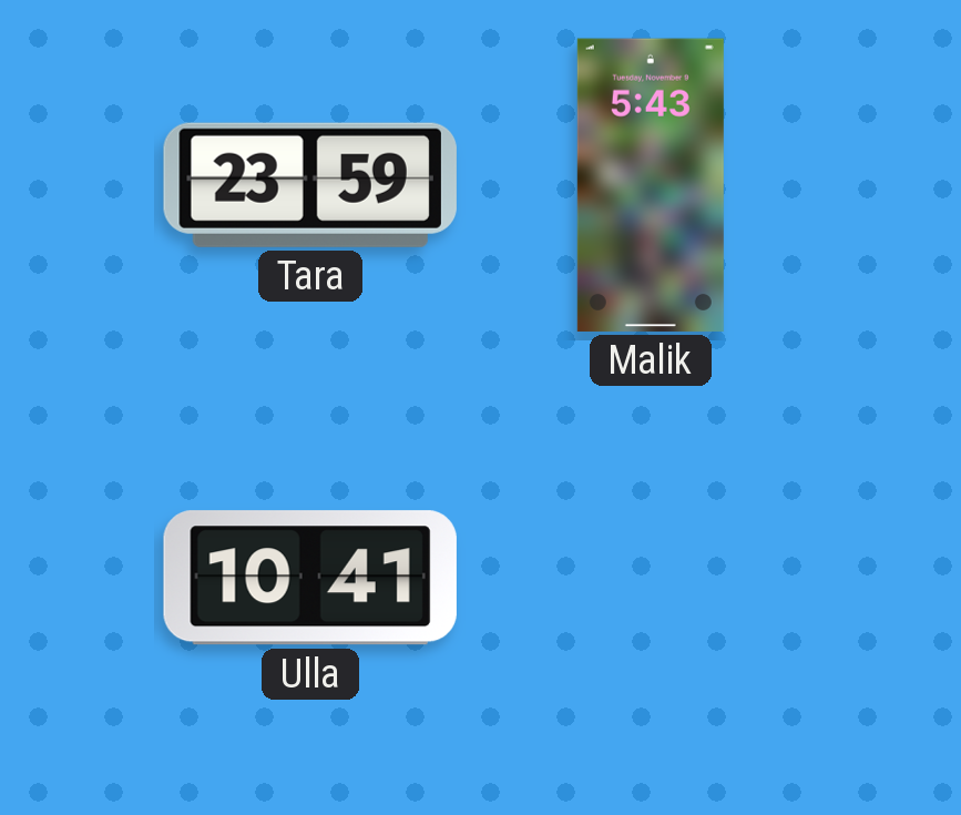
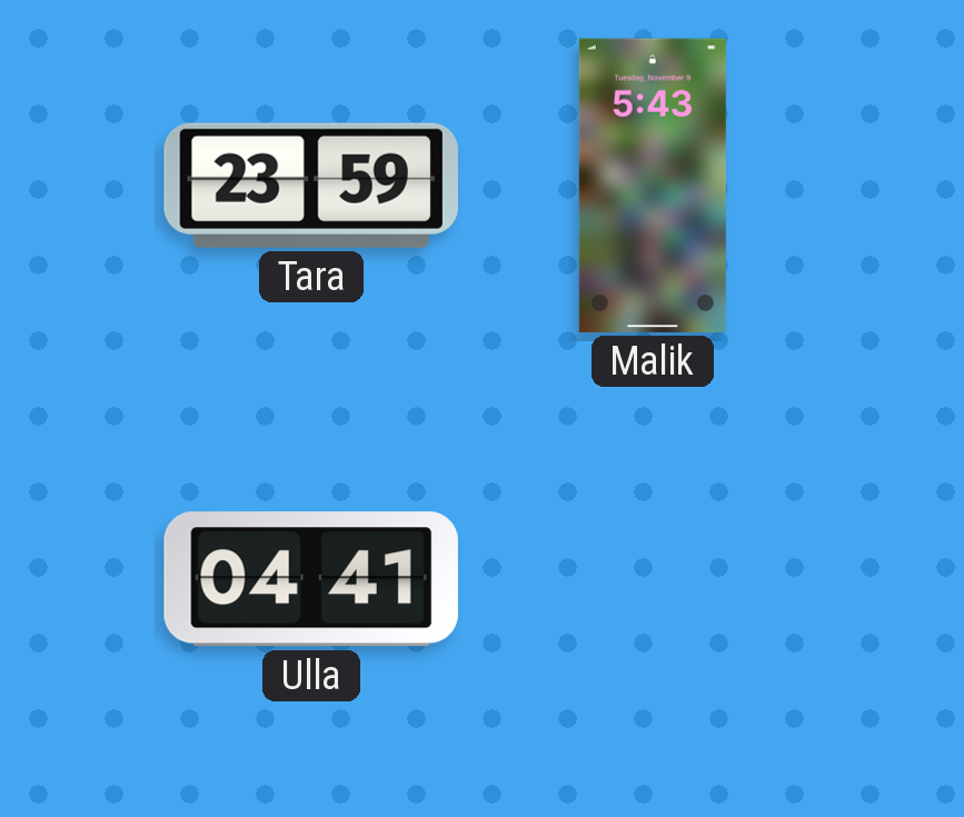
Ulla: 10:41 -> 04:41
